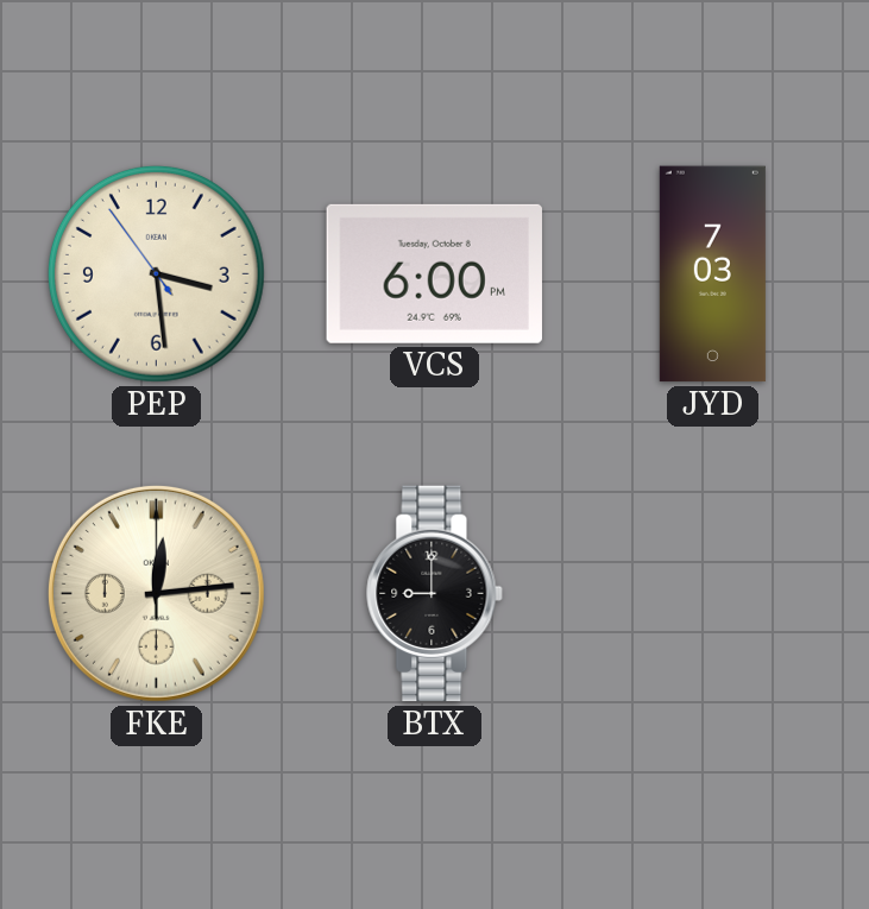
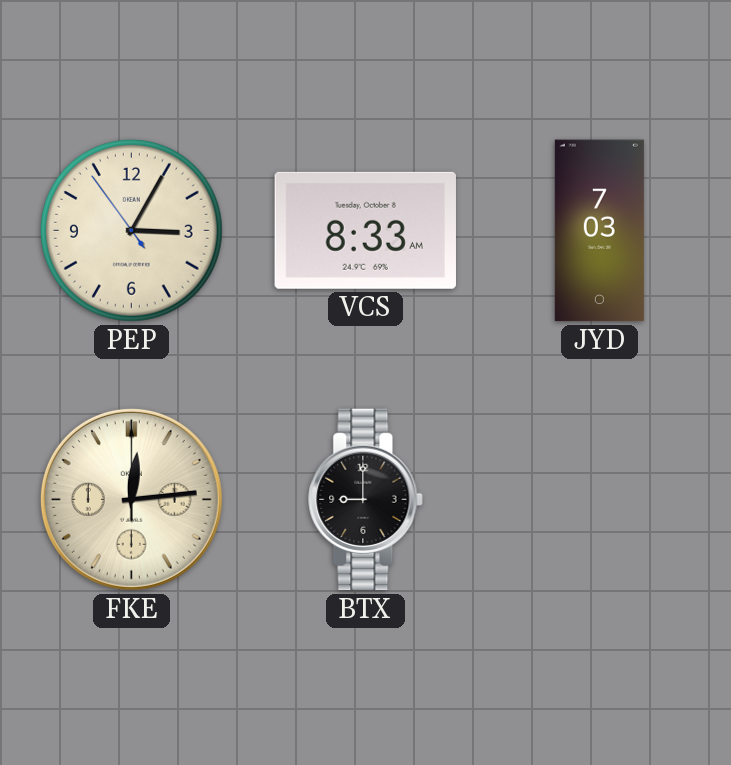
PEP: 3:28 -> 3:04
VCS: 6:00 -> 8:33
